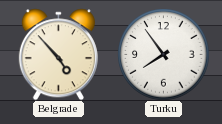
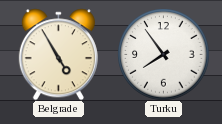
Belgrade: 4:53 -> 4:55
